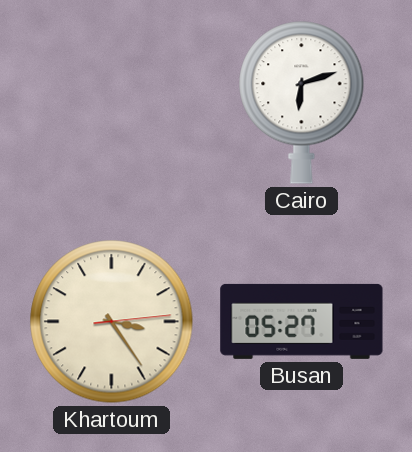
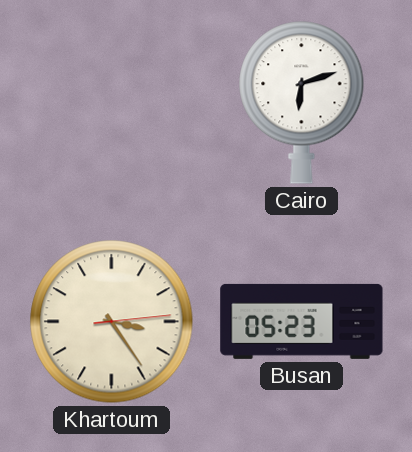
Busan: 05:27 -> 05:23
